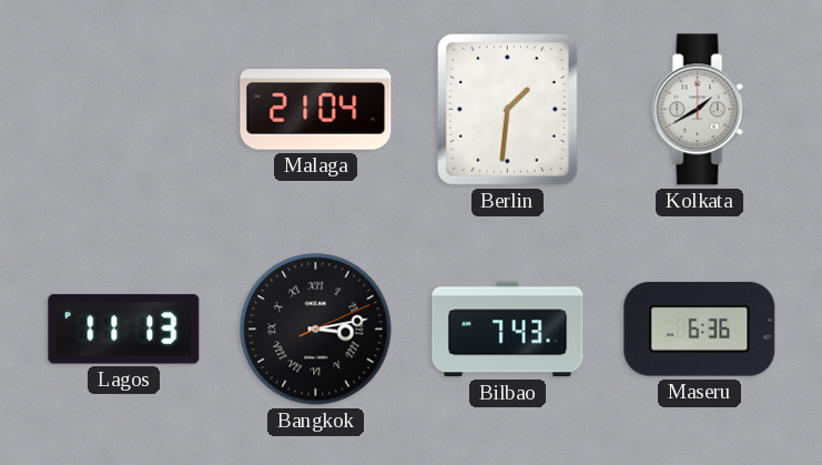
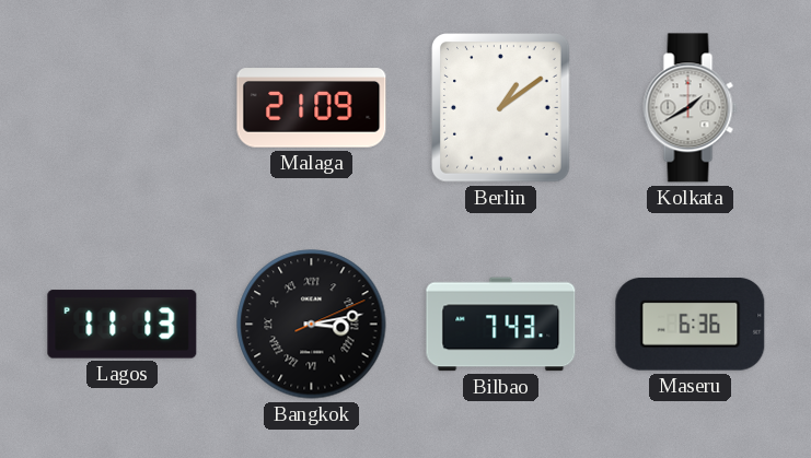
Malaga: 21:04 -> 21:09
Berlin: 1:31 -> 1:09
